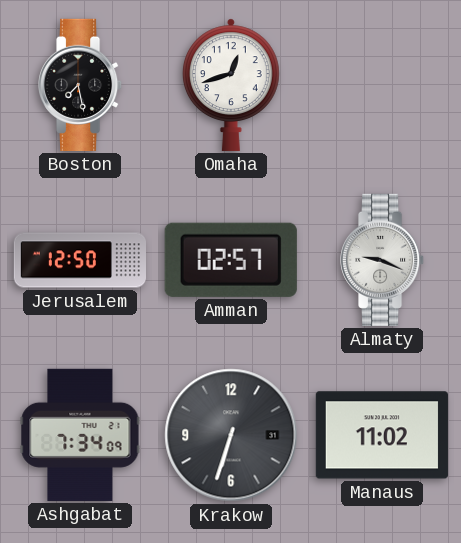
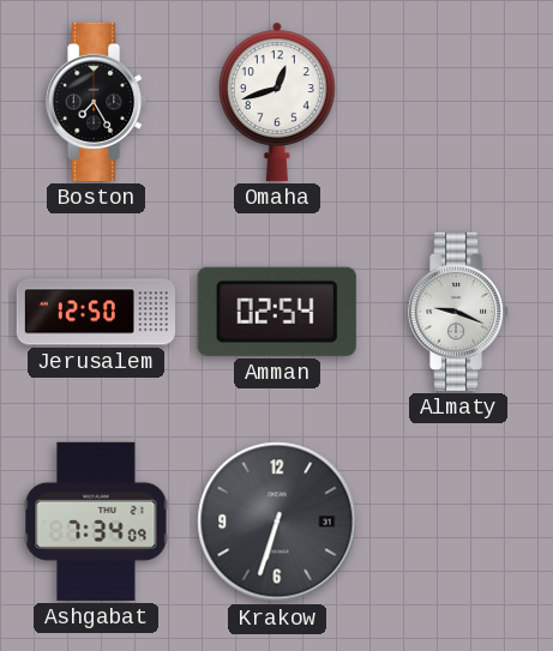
Boston: 7:28 -> 7:25
Amman: 02:57 -> 02:54
Manaus: 11:02 -> none
